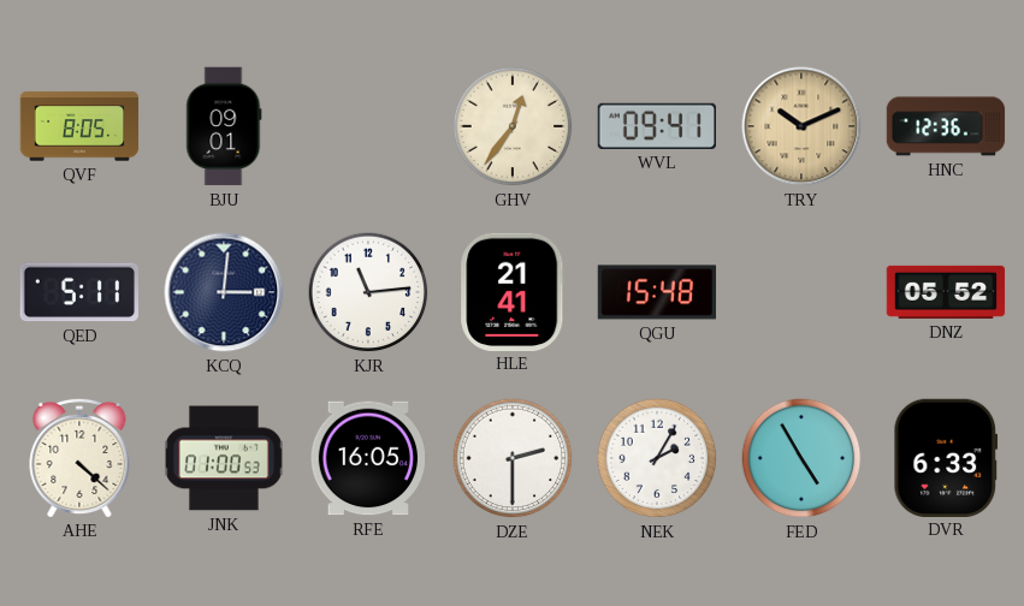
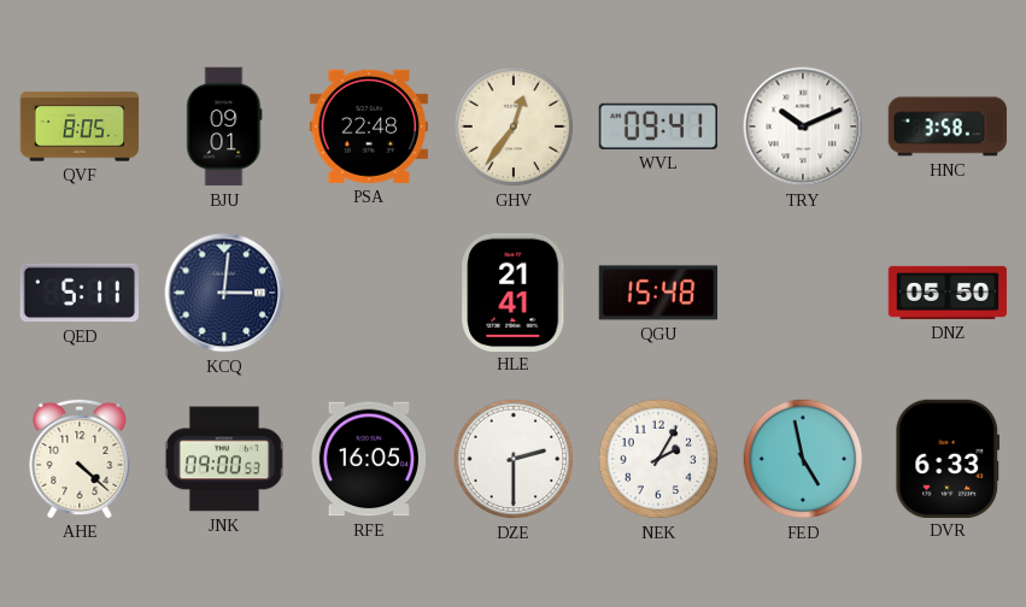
PSA: none -> 22:48
TRY dial: champagne -> white
HNC: 12:36 -> 3:58
KJR: 11:14 -> none
DNZ: 05:52 -> 05:50
JNK: 01:00 -> 09:00
FED: 4:55 -> 4:58
